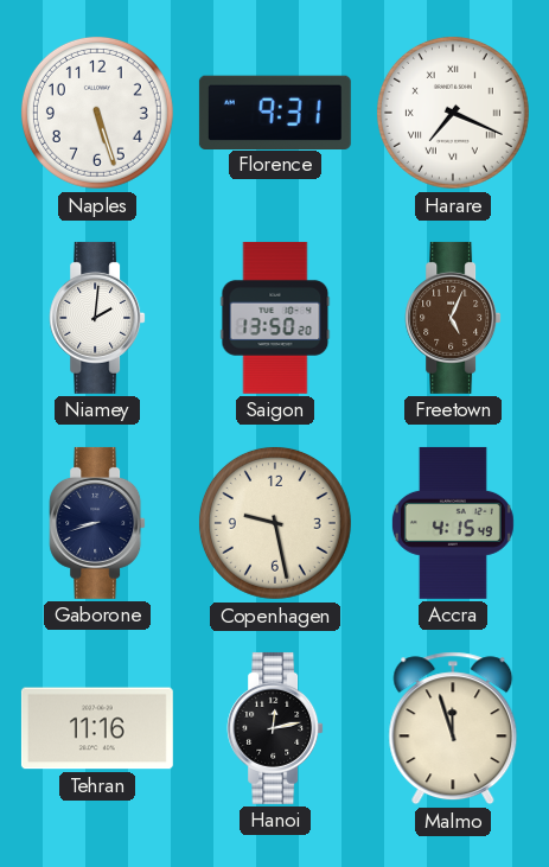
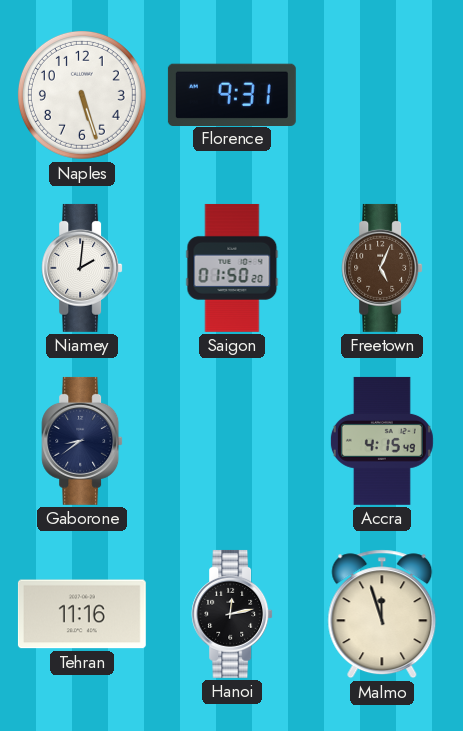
Harare: 7:19 -> none
Saigon: 13:50 -> 01:50
Gaborone: 8:42 -> 8:39
Copenhagen: 9:28 -> none
